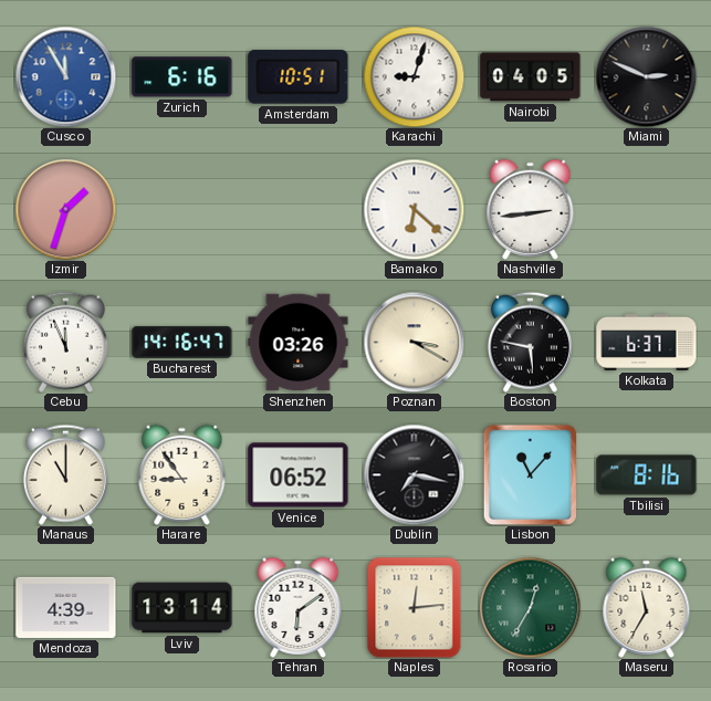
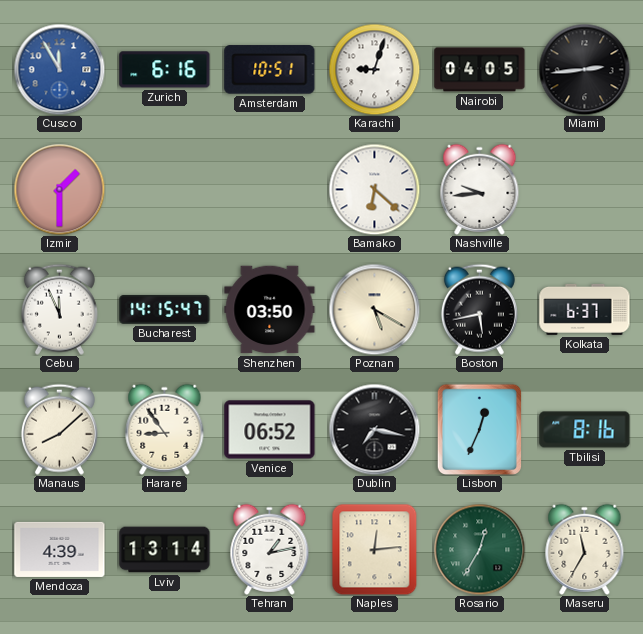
Miami: 2:49 -> 2:44
Izmir: 1:33 -> 1:30
Nashville: 2:44 -> 9:44
Bucharest: 14:16 -> 14:15
Shenzhen: 03:26 -> 03:50
Poznan: 3:20 -> 5:20
Boston: 5:47 -> 5:43
Manaus: 11:00 -> 8:08
Lisbon: 11:07 -> 12:34
Tehran: 6:09 -> 1:13
